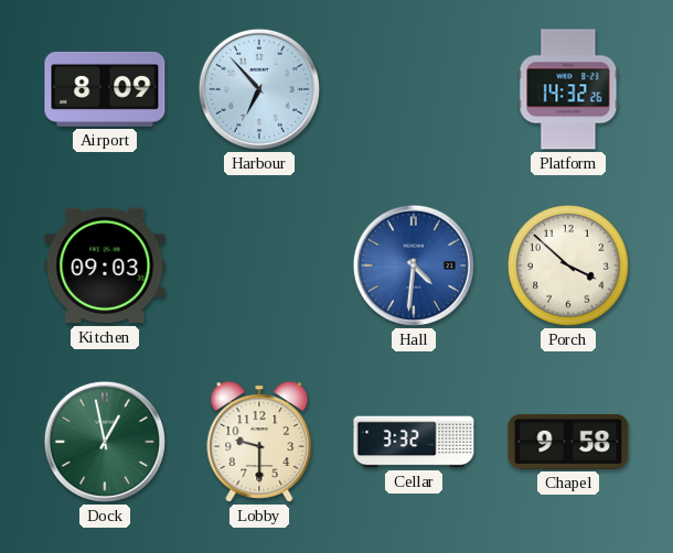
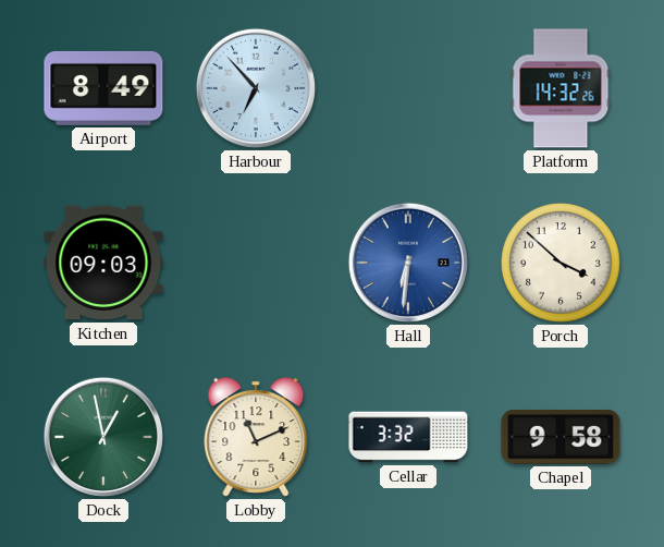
Airport: 8:09 -> 8:49
Hall: 4:31 -> 6:31
Lobby: 9:30 -> 11:11
